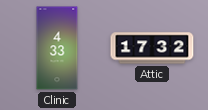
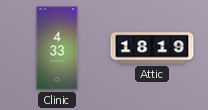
Attic: 17:32 -> 18:19
